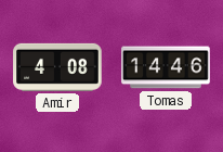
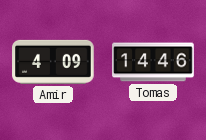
Amir: 4:08 -> 4:09
